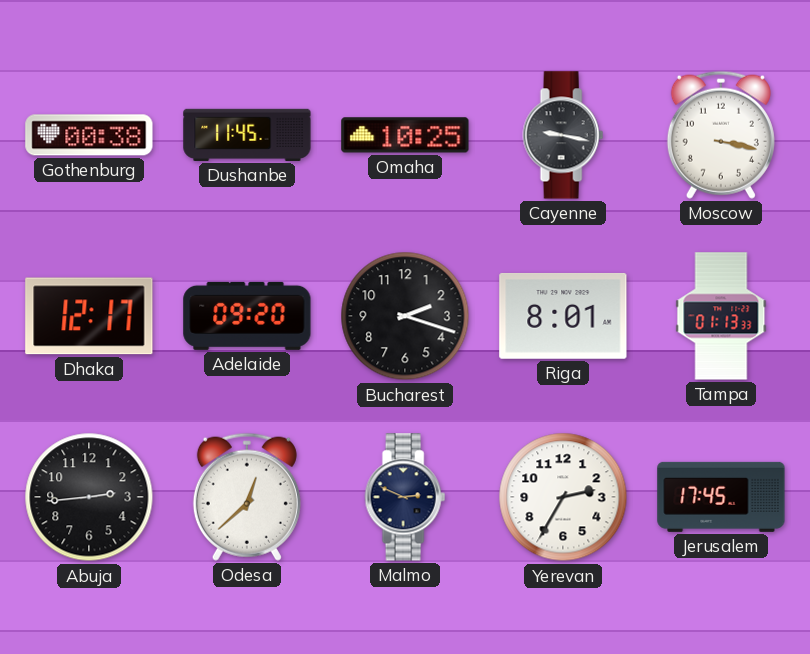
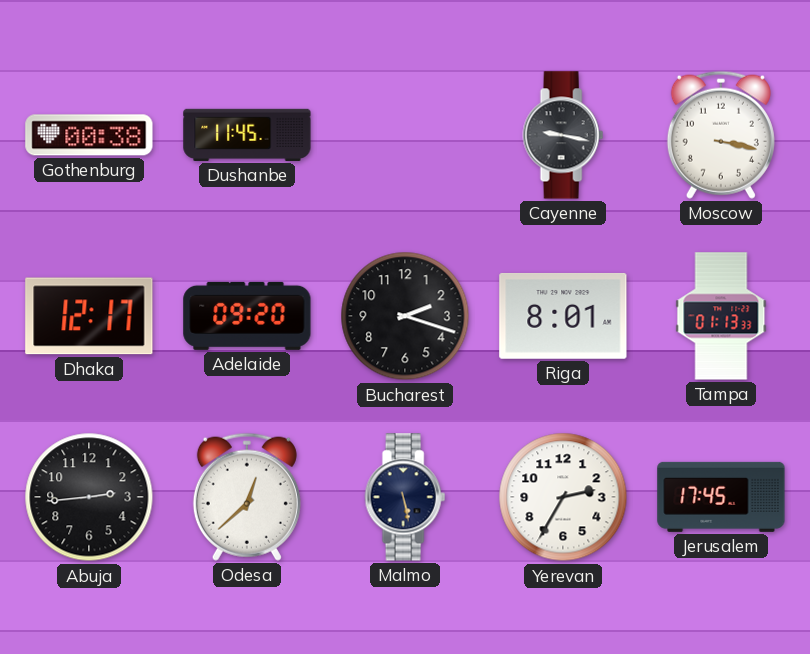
Omaha: 10:25 -> none
Malmo: 2:49 -> 5:28
